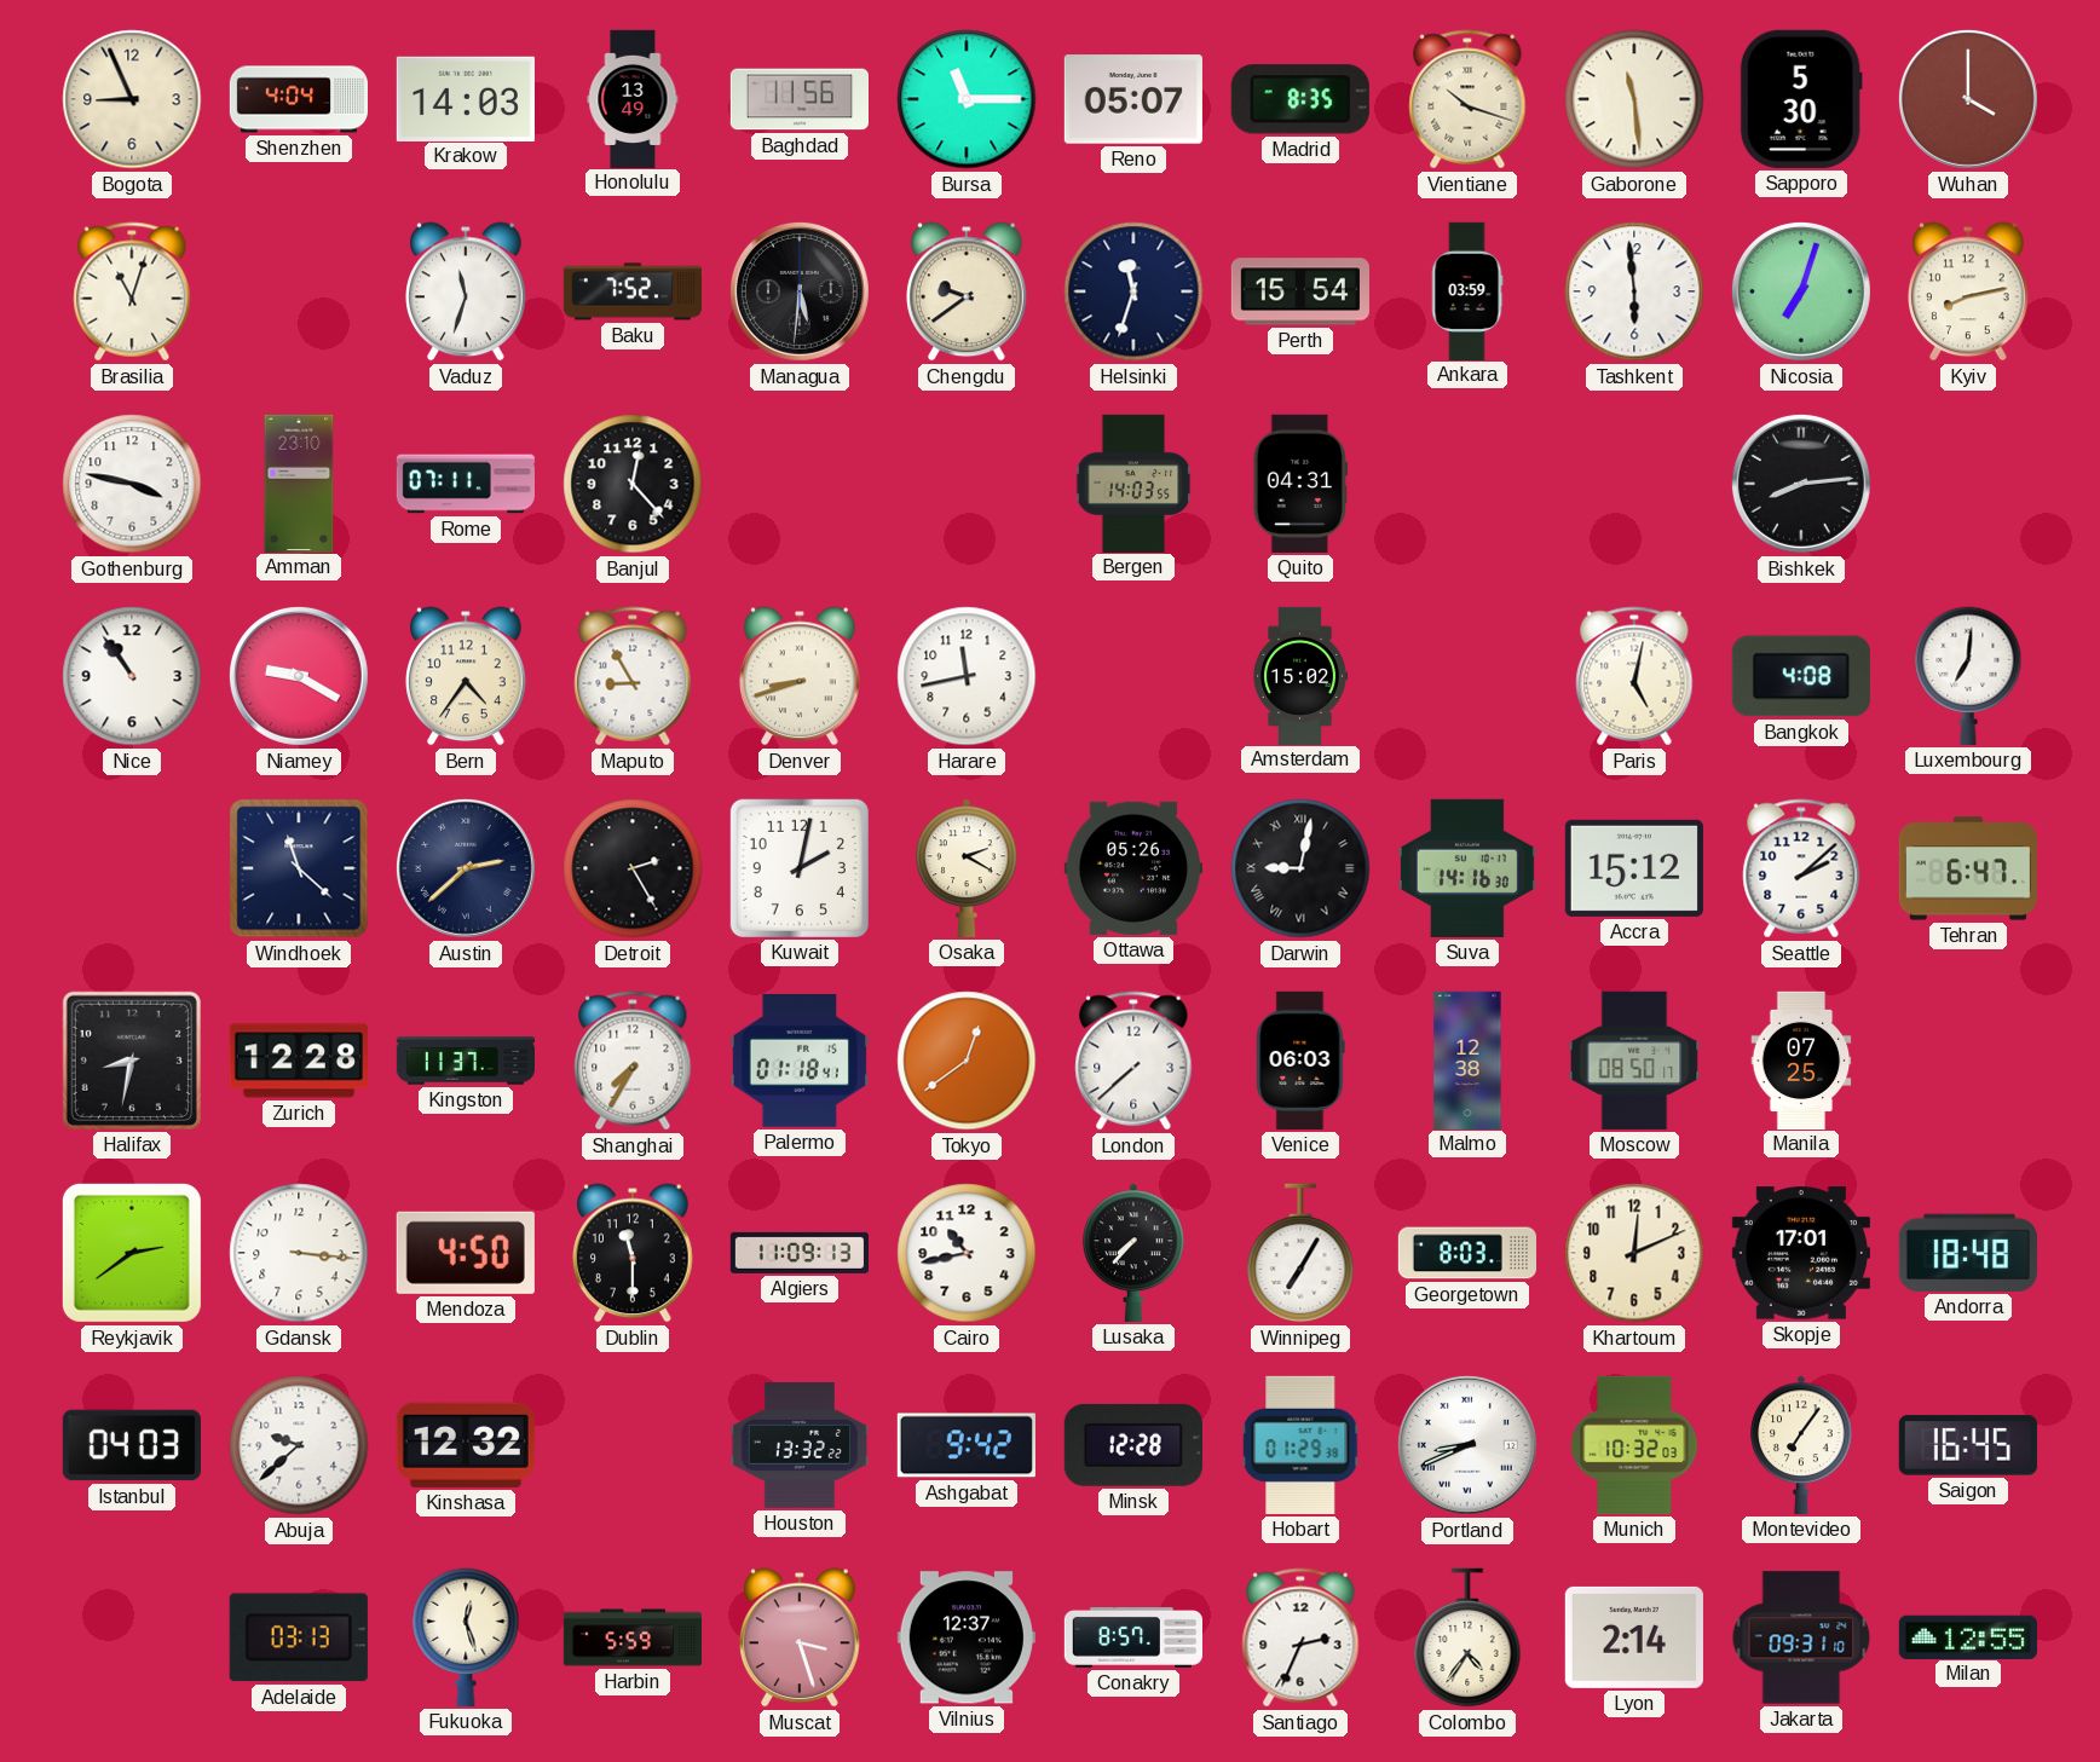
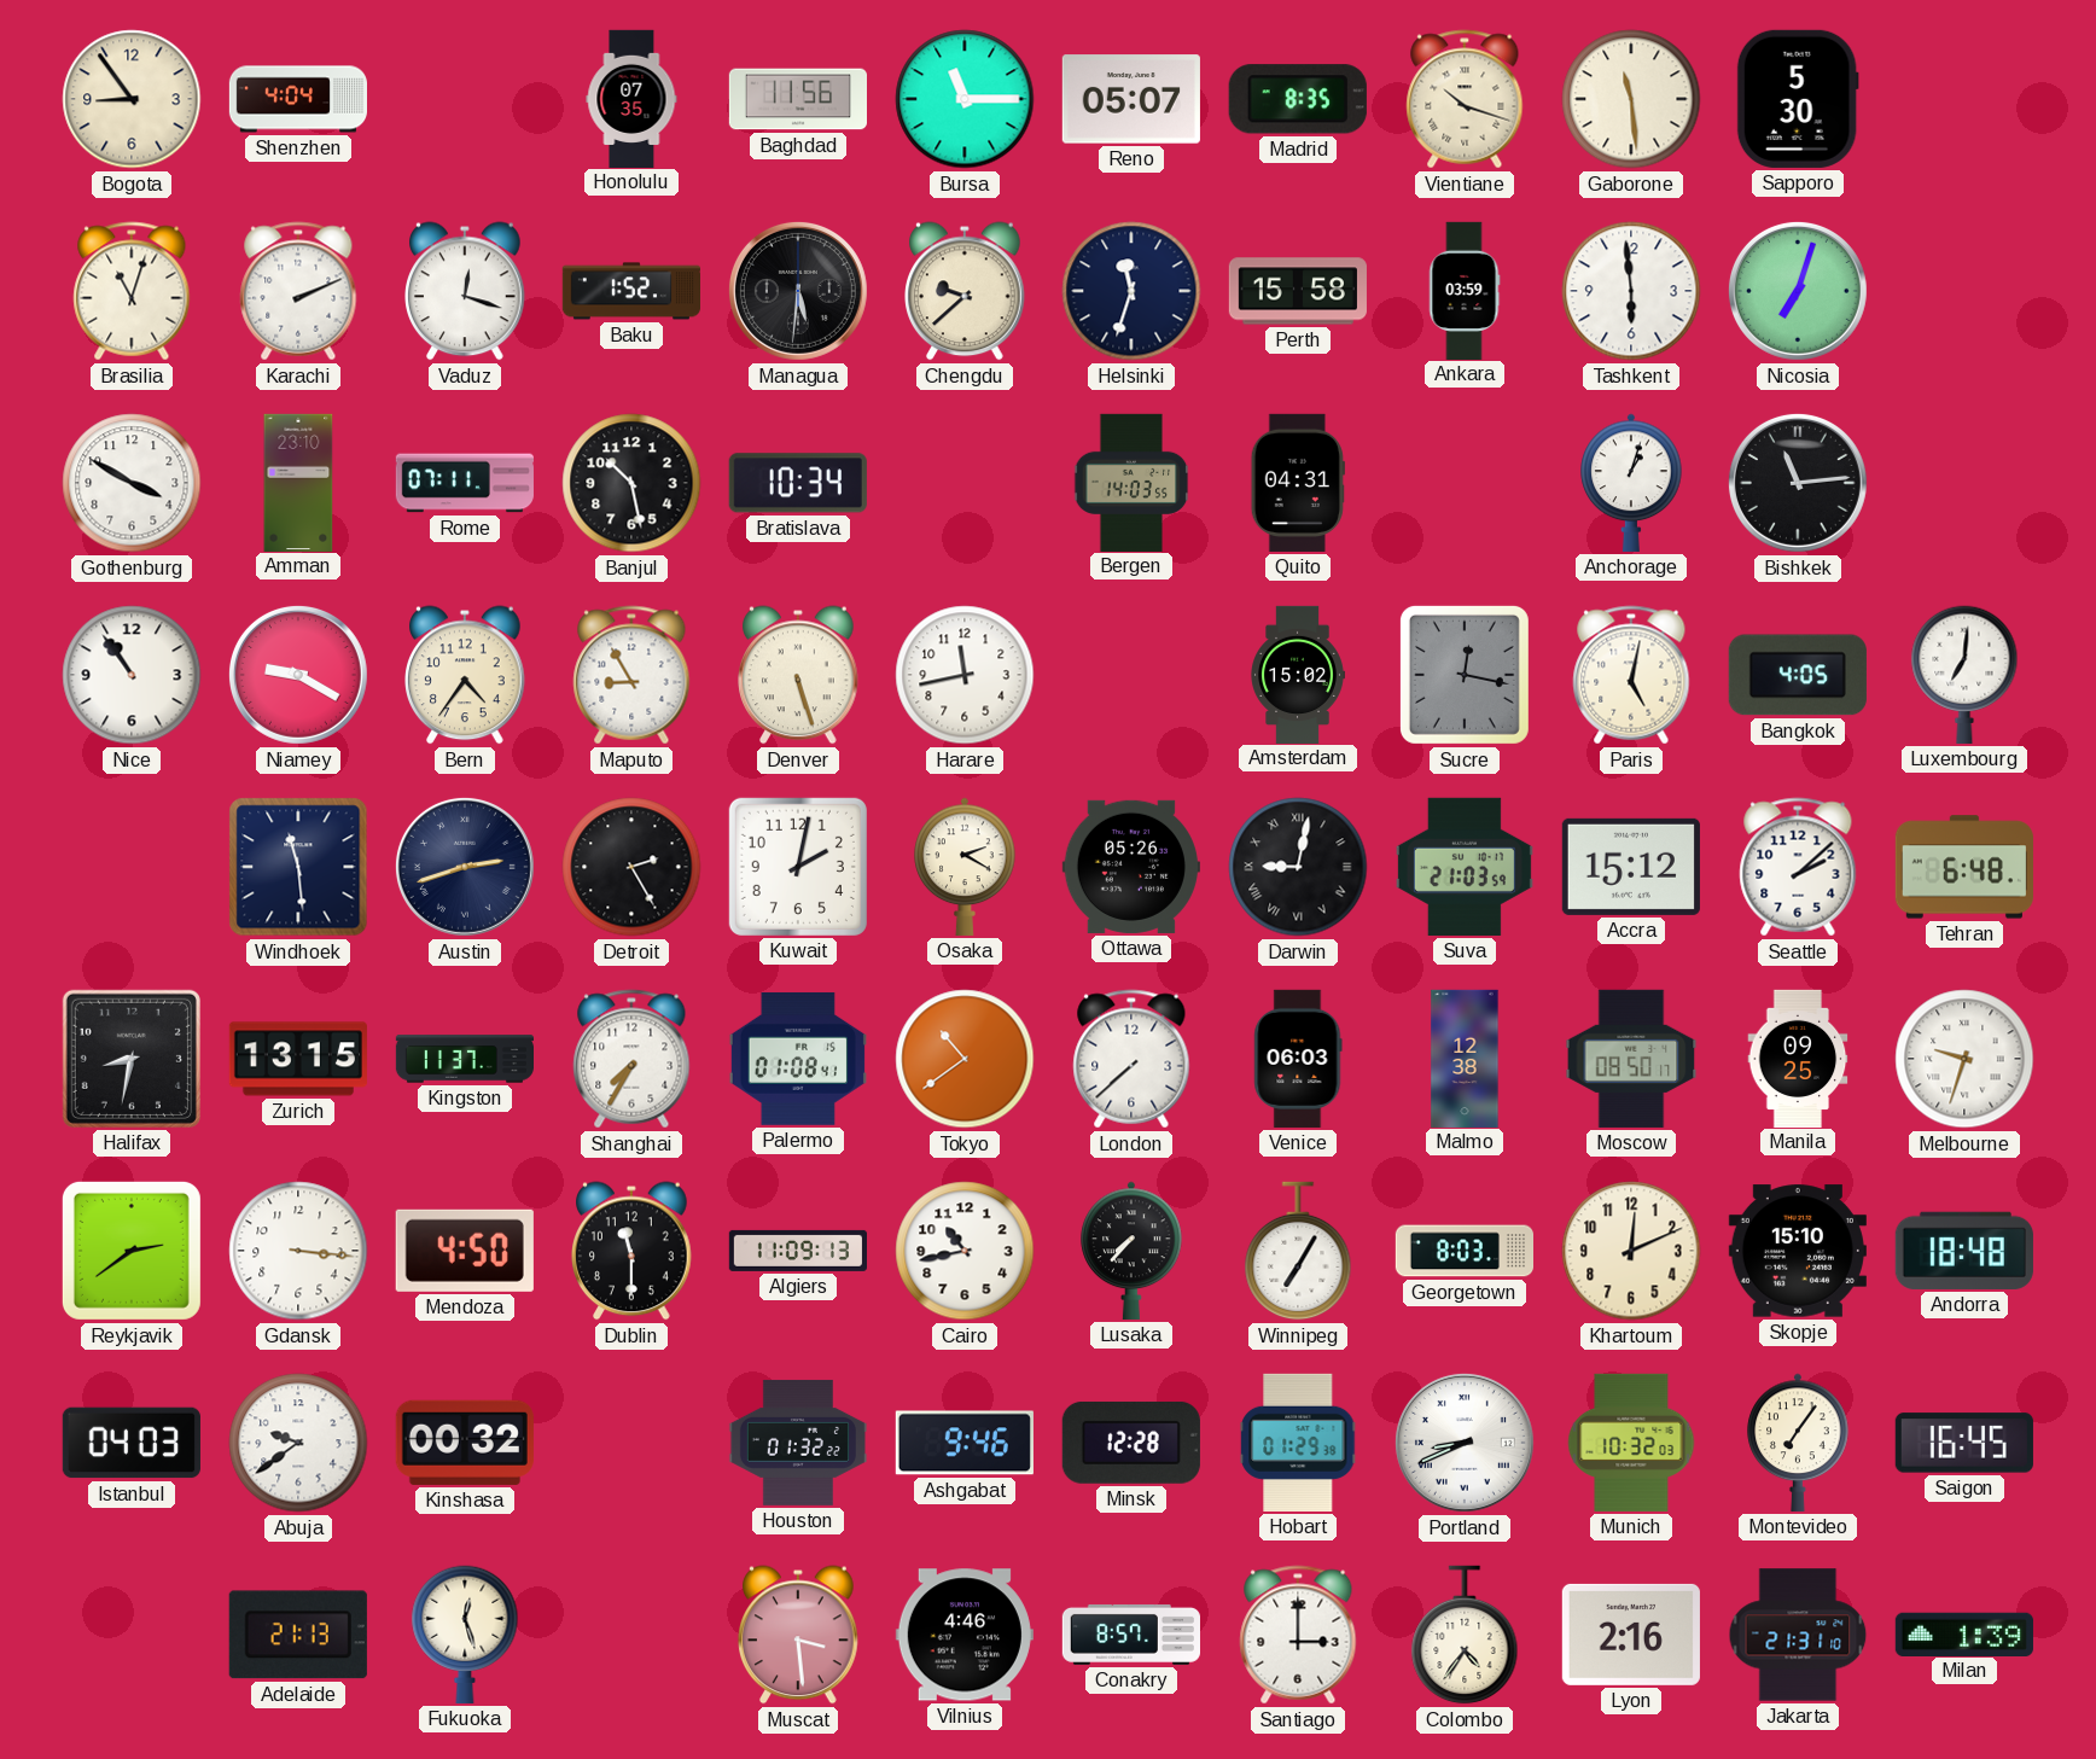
Bogota: 8:56 -> 8:54
Krakow: 14:03 -> none
Honolulu: 13:49 -> 07:35
Wuhan: 4:00 -> none
Karachi: none -> 2:11
Vaduz: 11:33 -> 12:18
Baku: 7:52 -> 1:52
Chengdu: 9:39 -> 9:38
Perth: 15:54 -> 15:58
Kyiv: 8:13 -> none
Gothenburg: 3:47 -> 3:50
Banjul: 12:23 -> 10:28
Bratislava: none -> 10:34
Anchorage: none -> 1:03
Bishkek: 8:14 -> 11:14
Denver: 8:42 -> 5:27
Sucre: none -> 12:17
Bangkok: 4:08 -> 4:05
Windhoek: 11:22 -> 11:29
Austin: 2:38 -> 2:42
Suva: 14:16 -> 21:03
Tehran: 6:47 -> 6:48
Zurich: 12:28 -> 13:15
Palermo: 01:18 -> 01:08
Tokyo: 12:39 -> 10:39
Manila: 07:25 -> 09:25
Melbourne: none -> 9:33
Skopje: 17:01 -> 15:10
Abuja: 9:38 -> 9:39
Kinshasa: 12:32 -> 00:32
Houston: 13:32 -> 01:32
Ashgabat: 9:42 -> 9:46
Adelaide: 03:13 -> 21:13
Harbin: 5:59 -> none
Muscat: 3:27 -> 3:29
Vilnius: 12:37 -> 4:46
Santiago: 2:34 -> 3:00
Lyon: 2:14 -> 2:16
Jakarta: 09:31 -> 21:31
Milan: 12:55 -> 1:39
